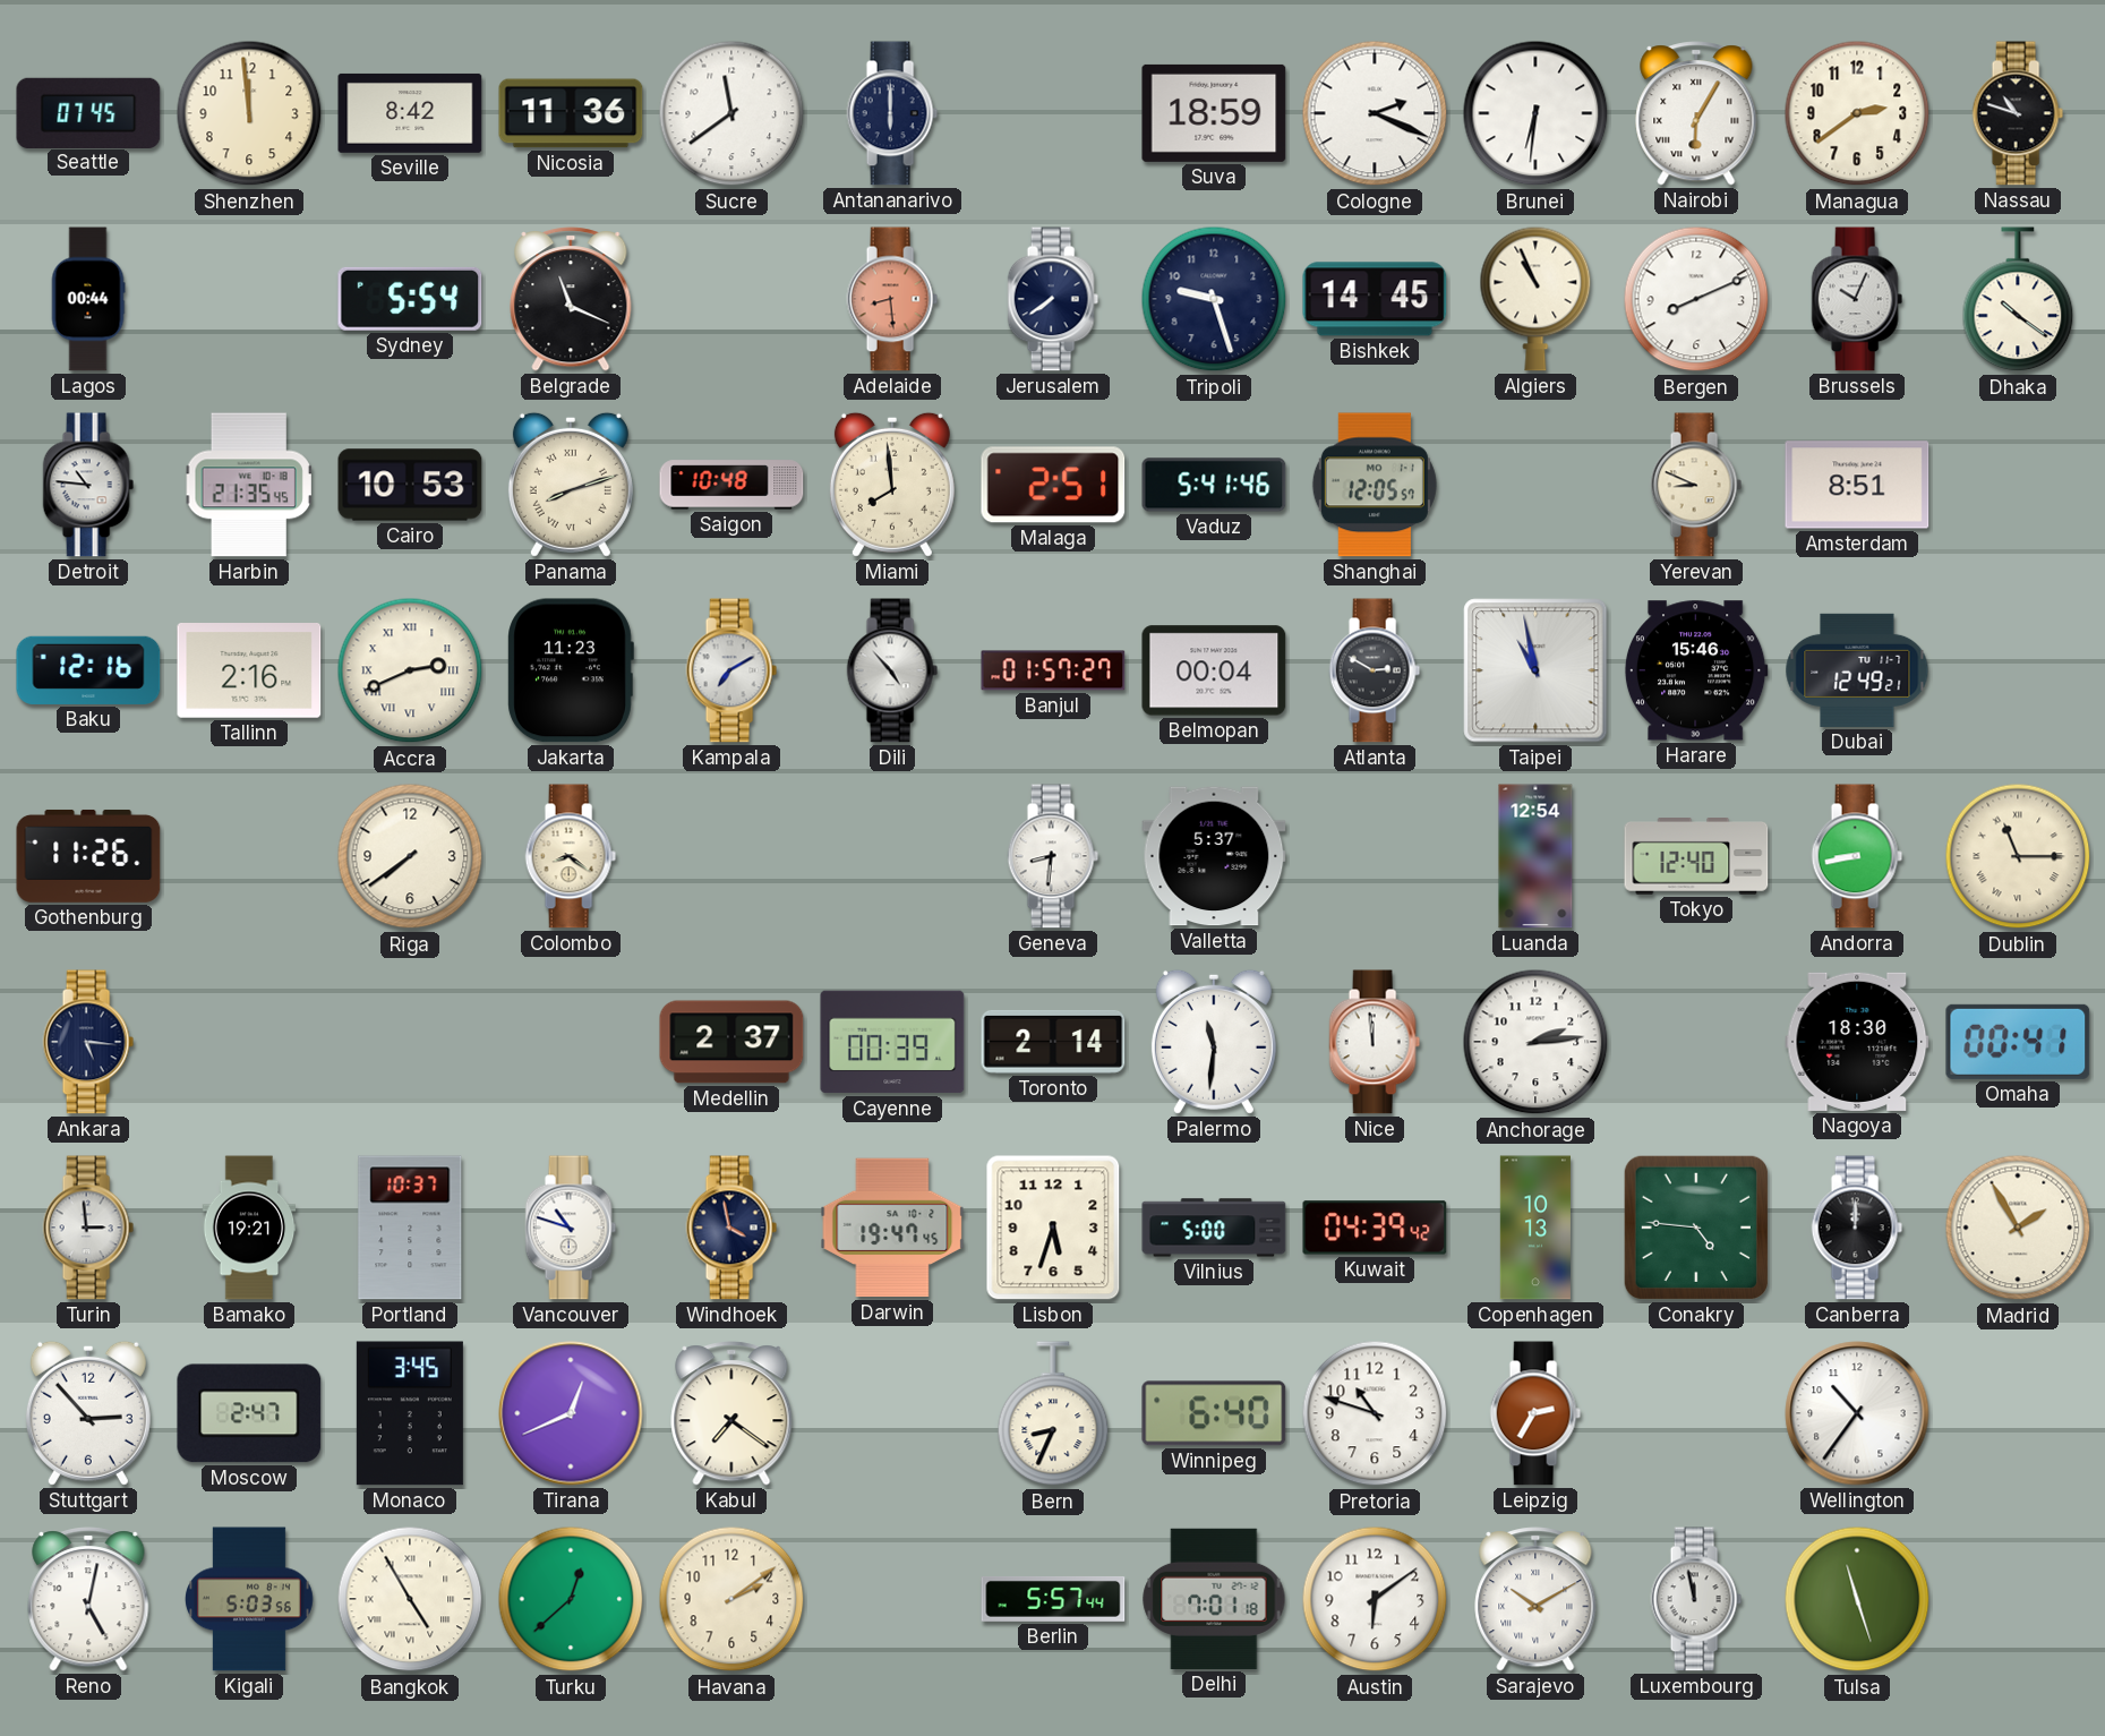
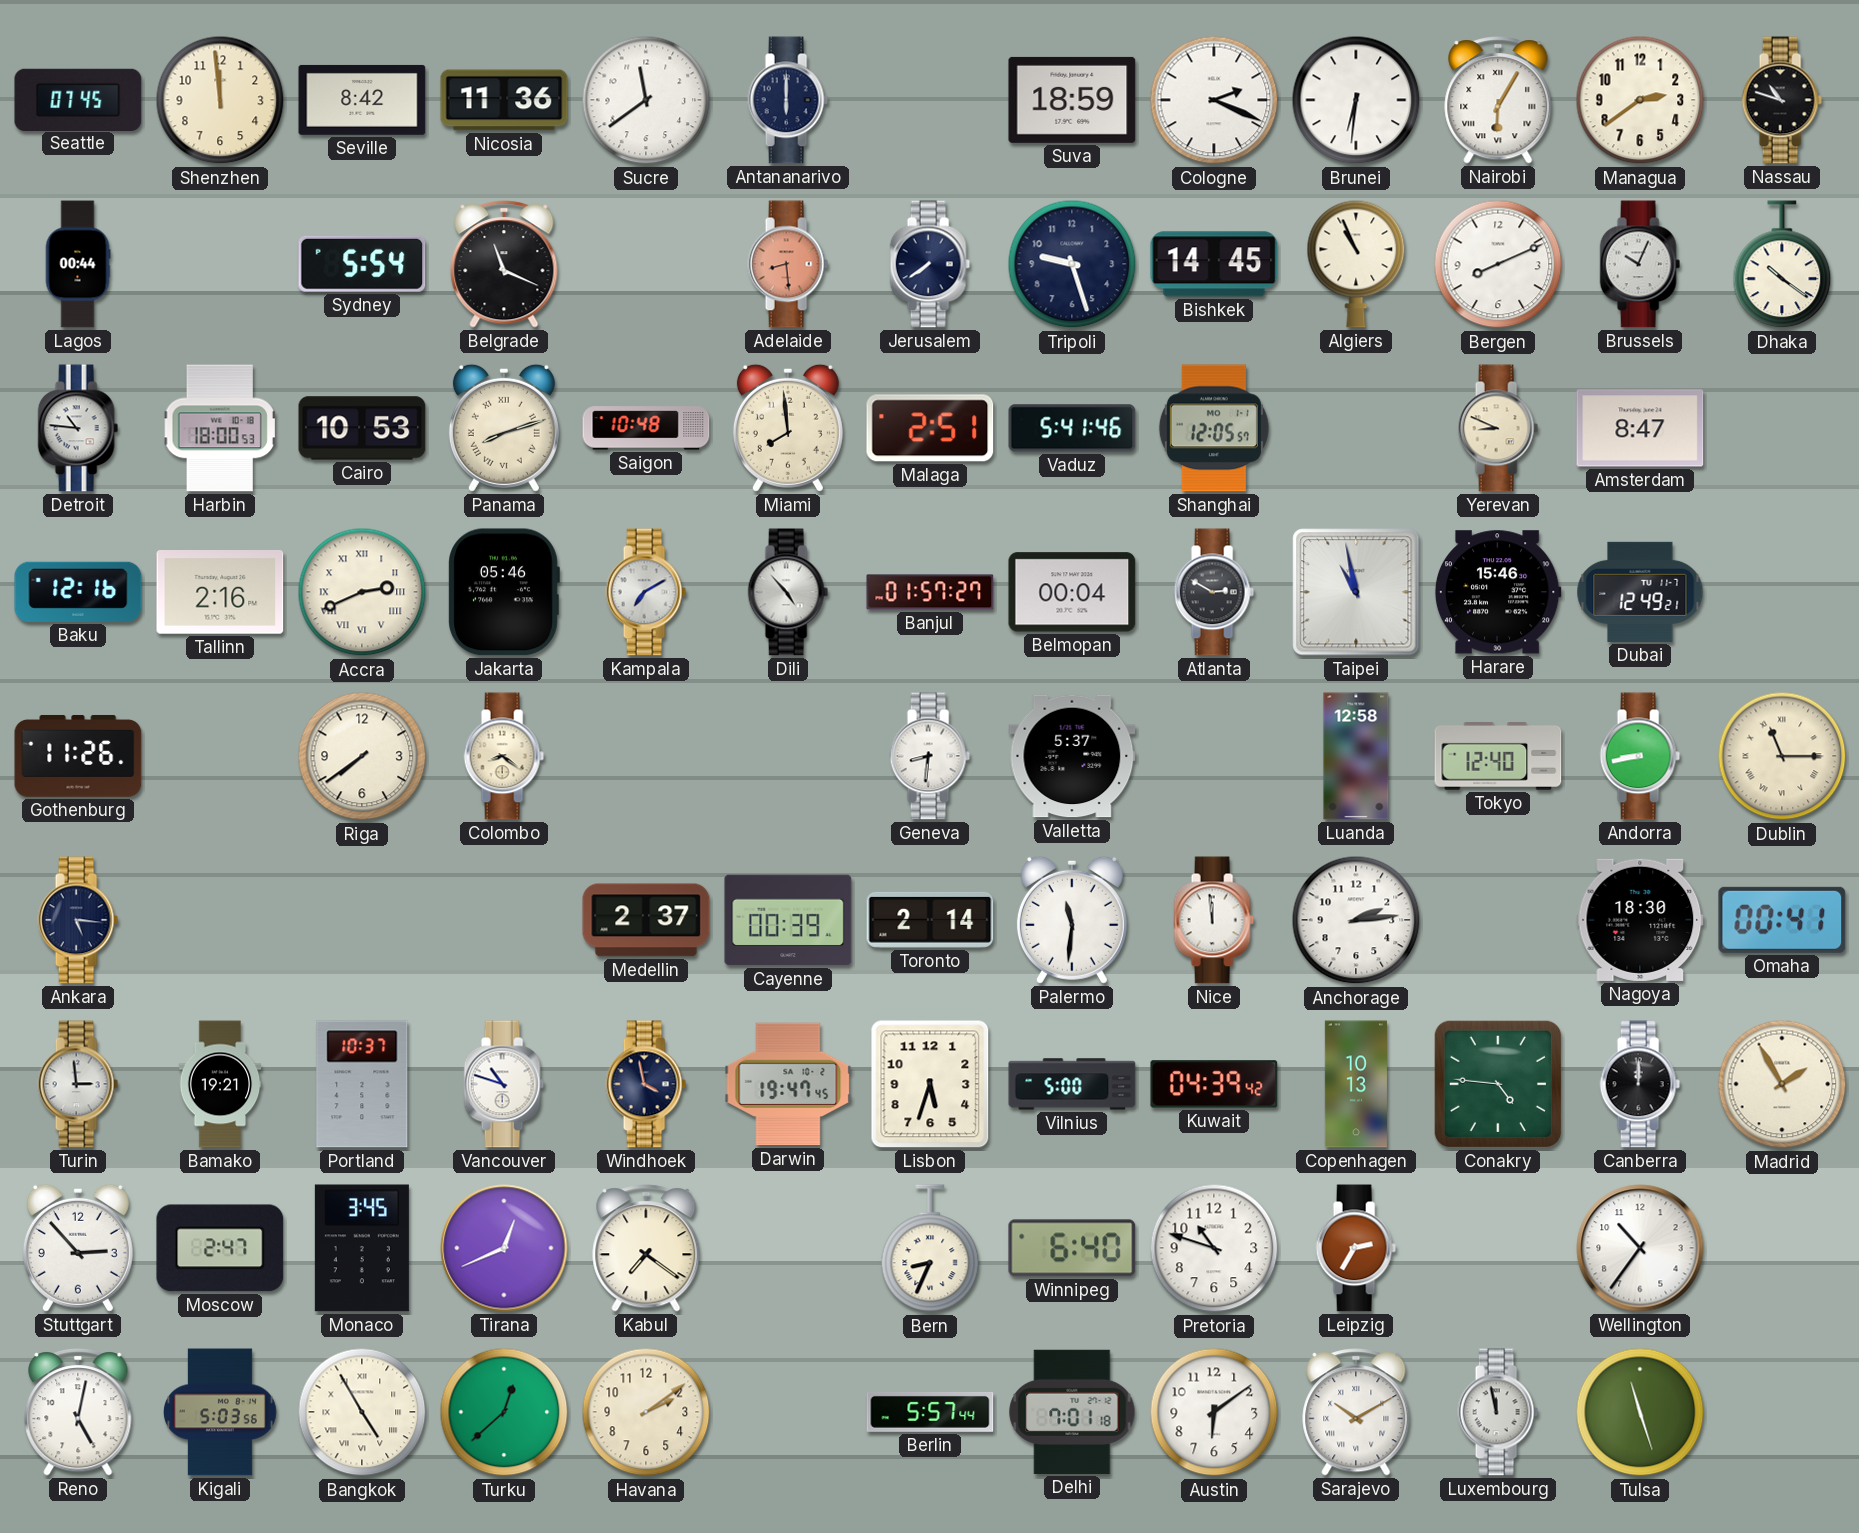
Harbin: 21:35 -> 18:00
Amsterdam: 8:51 -> 8:47
Jakarta: 11:23 -> 05:46
Luanda: 12:54 -> 12:58
